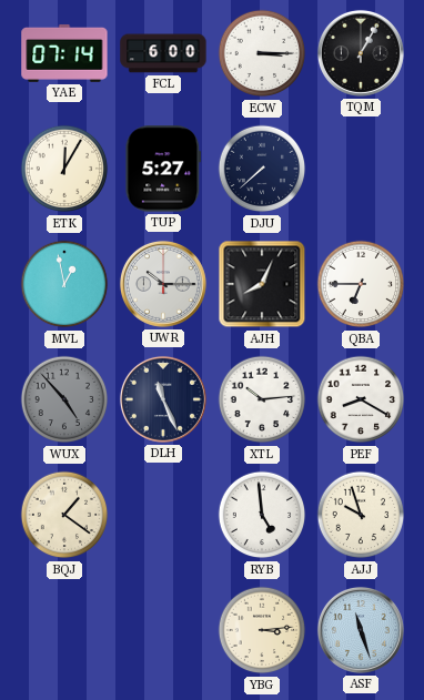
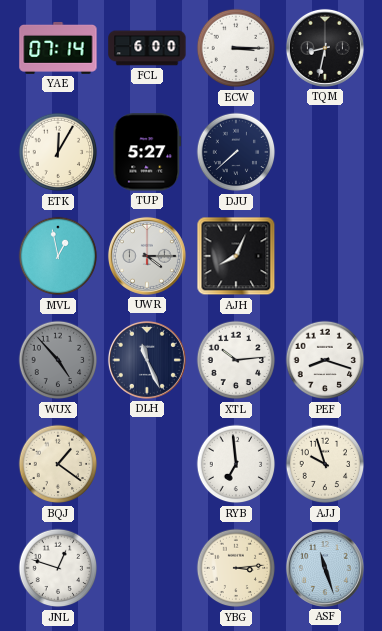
TQM: 1:05 -> 8:32
UWR: 10:15 -> 4:15
QBA: 6:45 -> none
PEF: 8:20 -> 8:18
RYB: 4:59 -> 6:59
JNL: none -> 12:48
